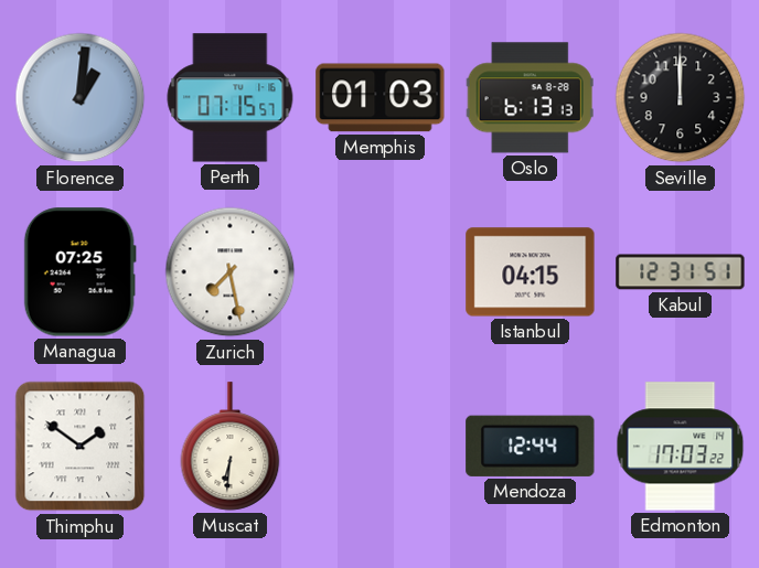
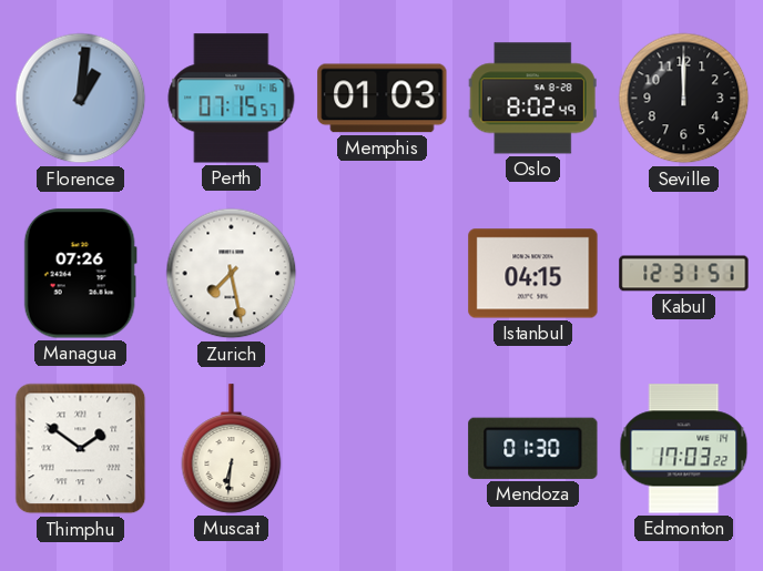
Oslo: 6:13 -> 8:02
Managua: 07:25 -> 07:26
Mendoza: 12:44 -> 01:30
